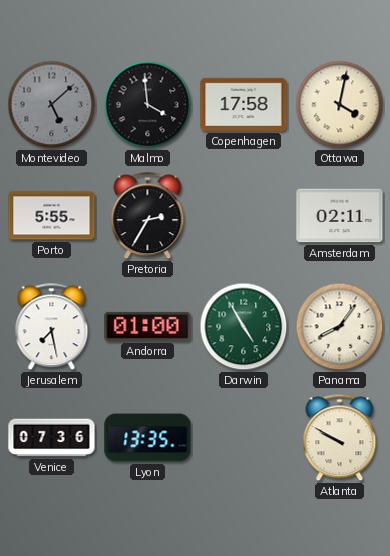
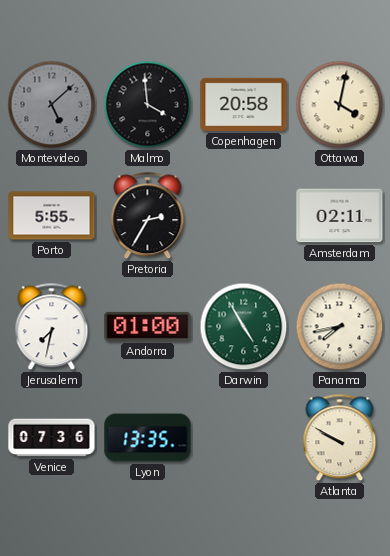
Copenhagen: 17:58 -> 20:58
Jerusalem: 7:28 -> 7:32
Panama: 8:06 -> 7:43
